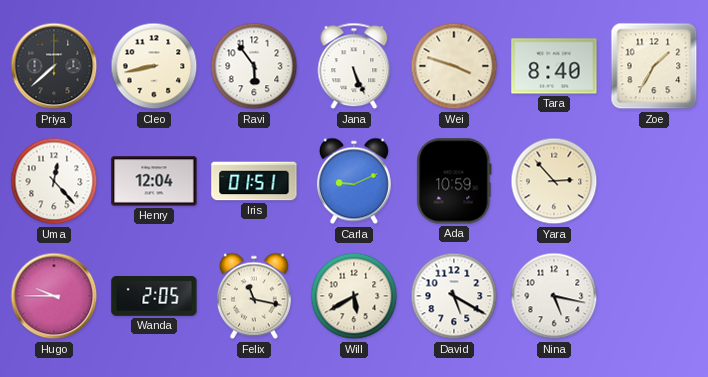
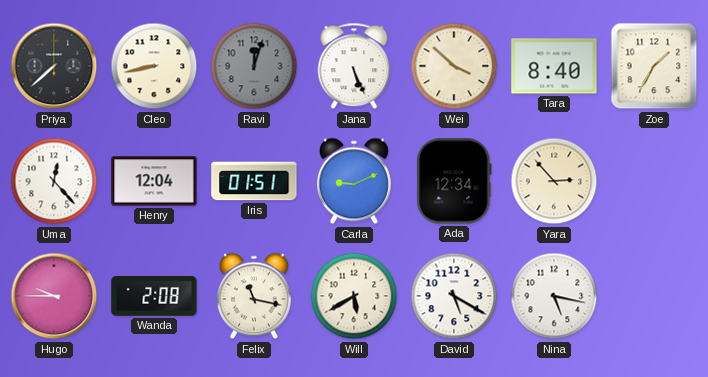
Ravi: 5:54 -> 12:03
Ravi dial: white -> grey
Wei: 3:48 -> 3:52
Ada: 10:59 -> 12:34
Wanda: 2:05 -> 2:08
